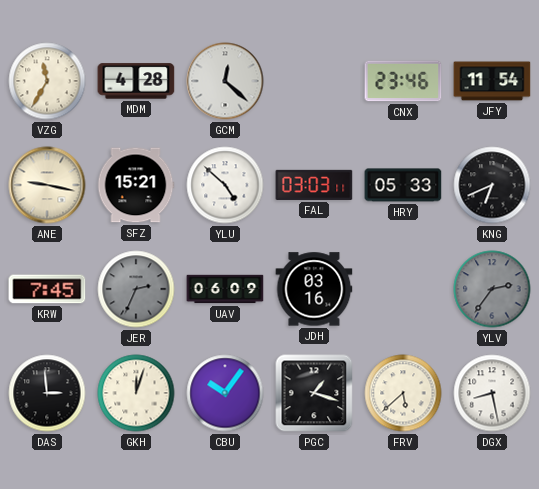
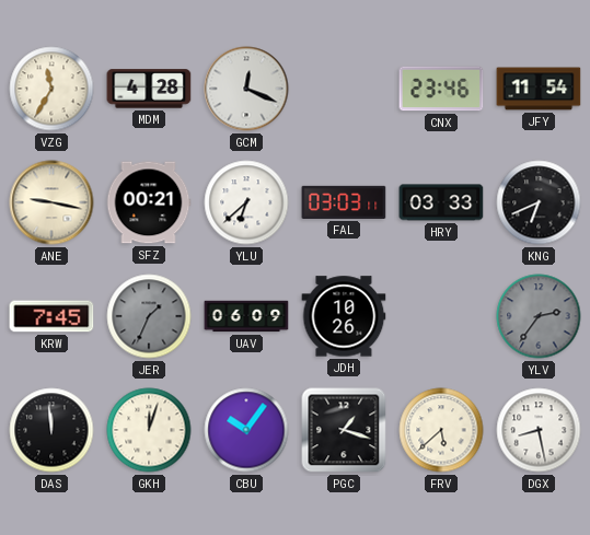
GCM: 12:22 -> 12:19
SFZ: 15:21 -> 00:21
YLU: 4:52 -> 6:38
HRY: 05:33 -> 03:33
JER: 2:34 -> 1:34
JDH: 03:16 -> 10:26
DAS: 2:59 -> 11:59
